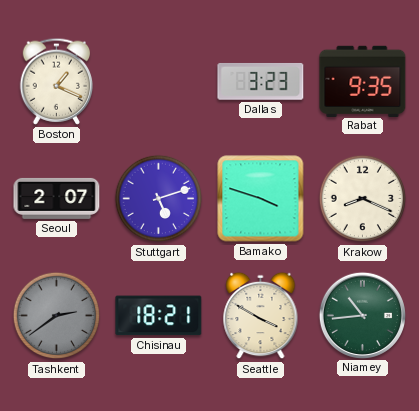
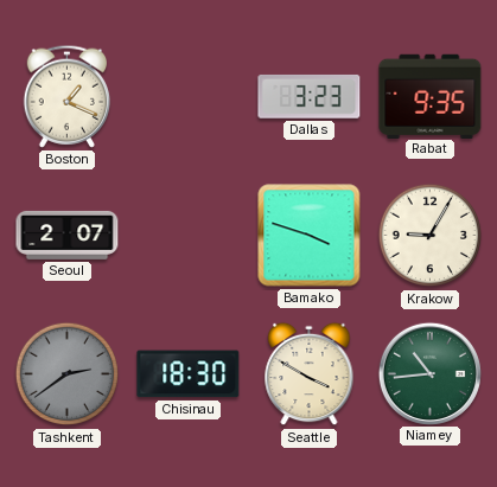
Stuttgart: 5:12 -> none
Krakow: 8:19 -> 9:05
Chisinau: 18:21 -> 18:30
